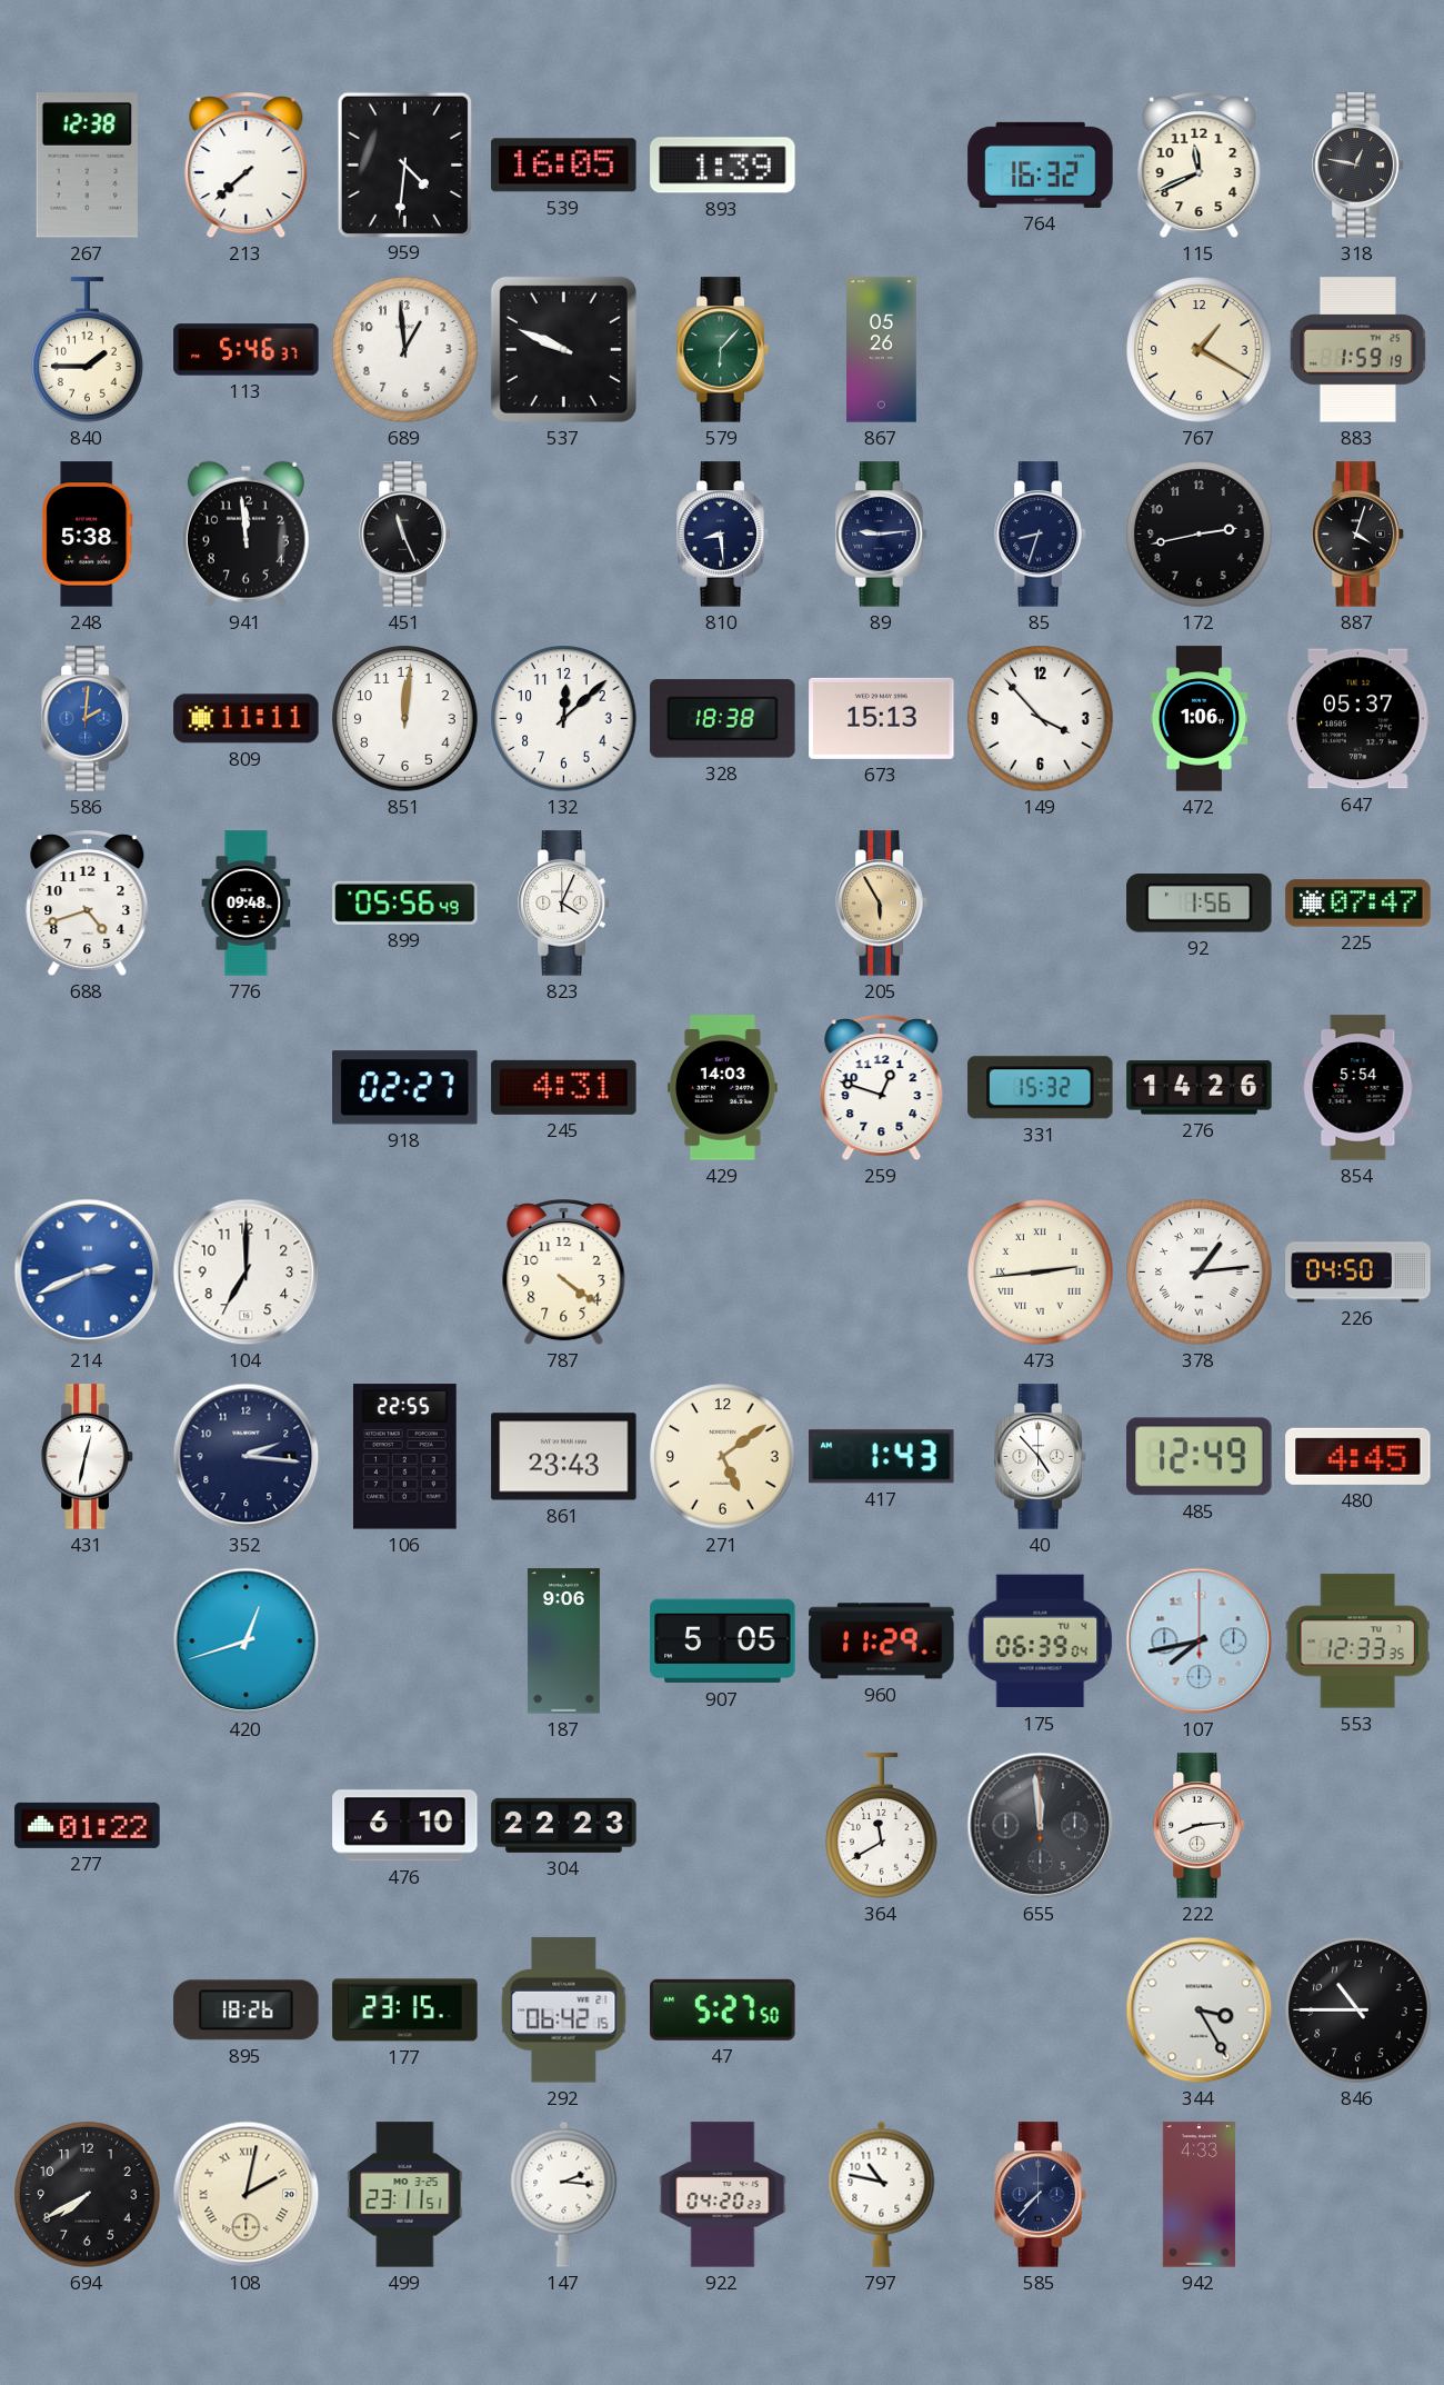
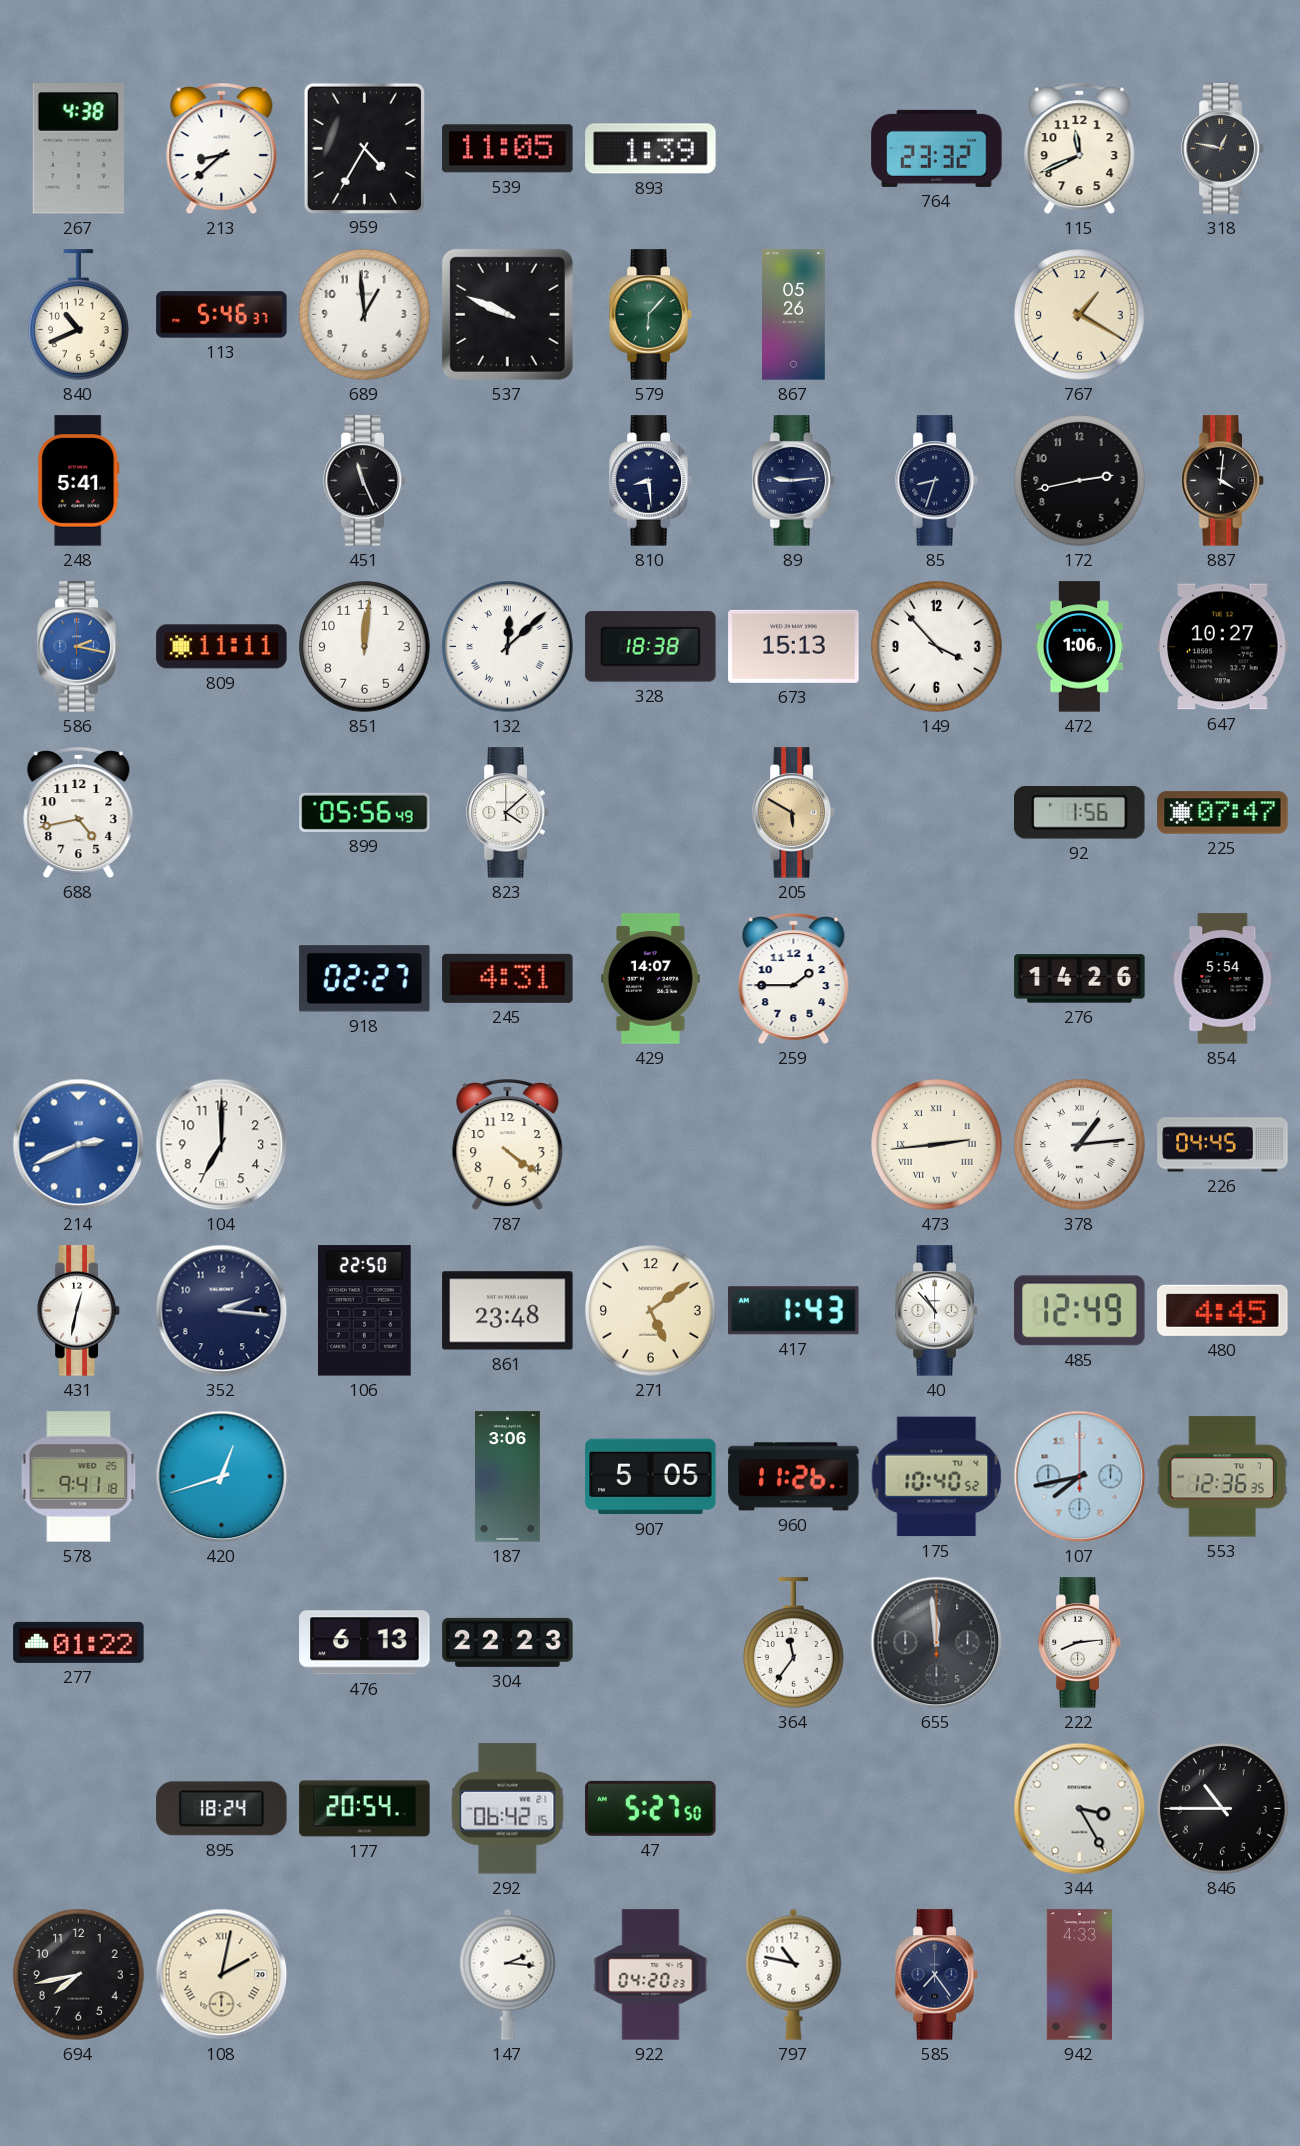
267: 12:38 -> 4:38
213: 7:38 -> 8:38
959: 4:31 -> 4:35
539: 16:05 -> 11:05
764: 16:32 -> 23:32
840: 1:45 -> 10:41
883: 1:59 -> none
248: 5:38 -> 5:41
941: 11:59 -> none
887: 4:03 -> 4:01
586: 2:01 -> 2:17
132 numerals: Arabic -> Roman
647: 05:37 -> 10:27
688: 4:42 -> 4:43
776: 09:48 -> none
823: 4:04 -> 4:08
205: 5:55 -> 5:50
429: 14:03 -> 14:07
259: 12:48 -> 1:45
331: 15:32 -> none
226: 04:50 -> 04:45
106: 22:55 -> 22:50
861: 23:43 -> 23:48
40: 4:53 -> 10:53
578: none -> 9:41
187: 9:06 -> 3:06
960: 11:29 -> 11:26
175: 06:39 -> 10:40
553: 12:33 -> 12:36
476: 6:10 -> 6:13
364: 11:40 -> 11:36
895: 18:26 -> 18:24
177: 23:15 -> 20:54
694: 7:40 -> 7:43
499: 23:11 -> none
585: 7:37 -> 7:24
